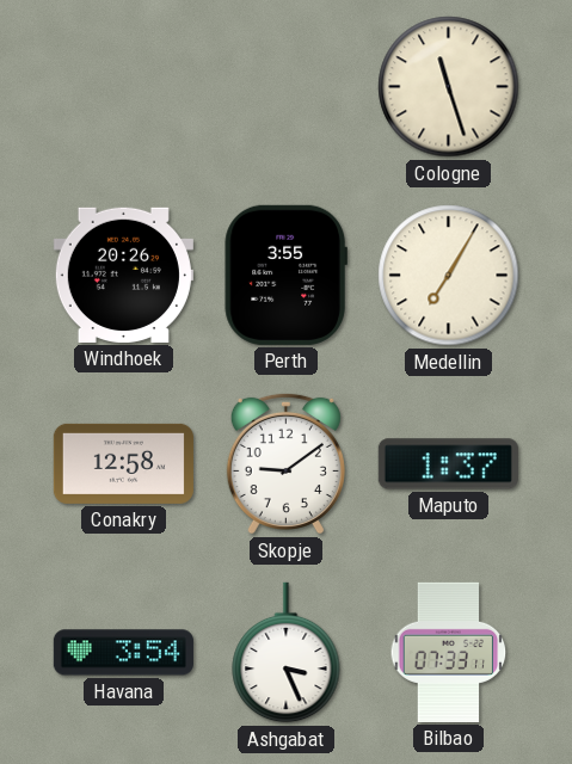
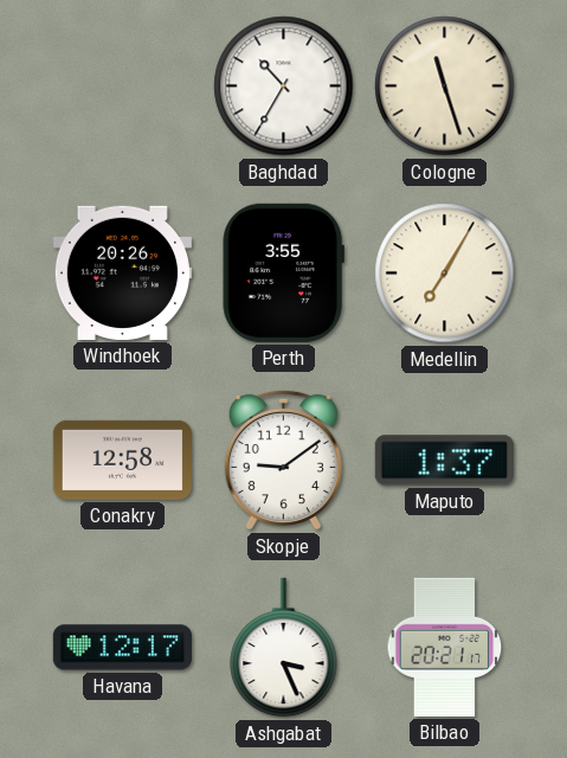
Baghdad: none -> 10:35
Havana: 3:54 -> 12:17
Bilbao: 07:33 -> 20:21
